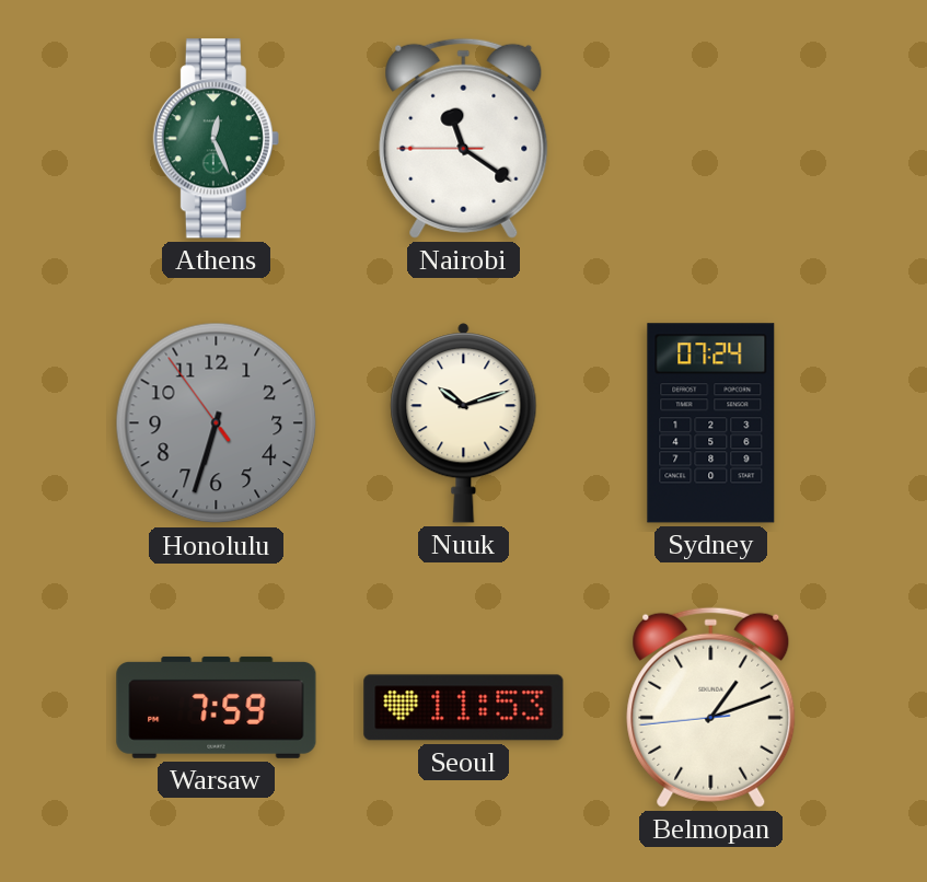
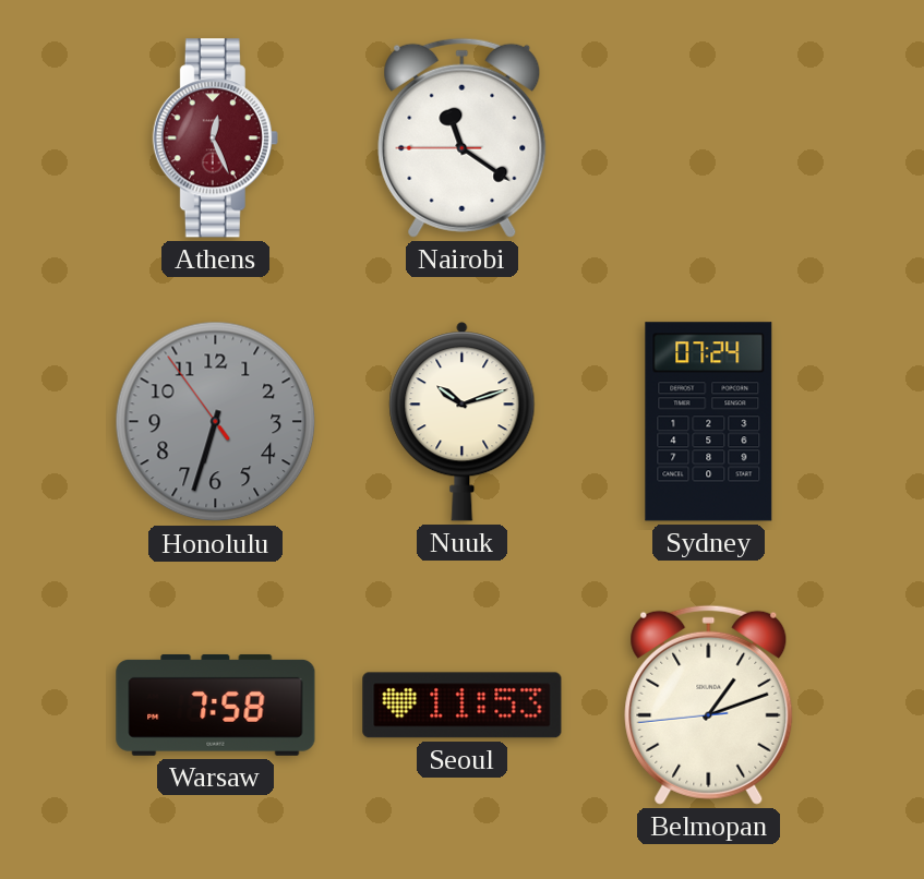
Athens dial: green -> burgundy
Warsaw: 7:59 -> 7:58
